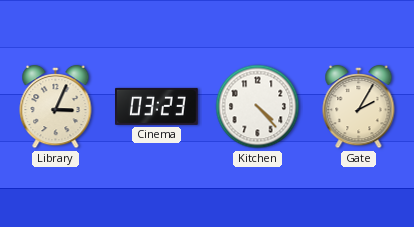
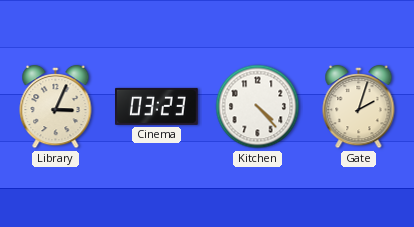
Gate: 2:05 -> 2:03
